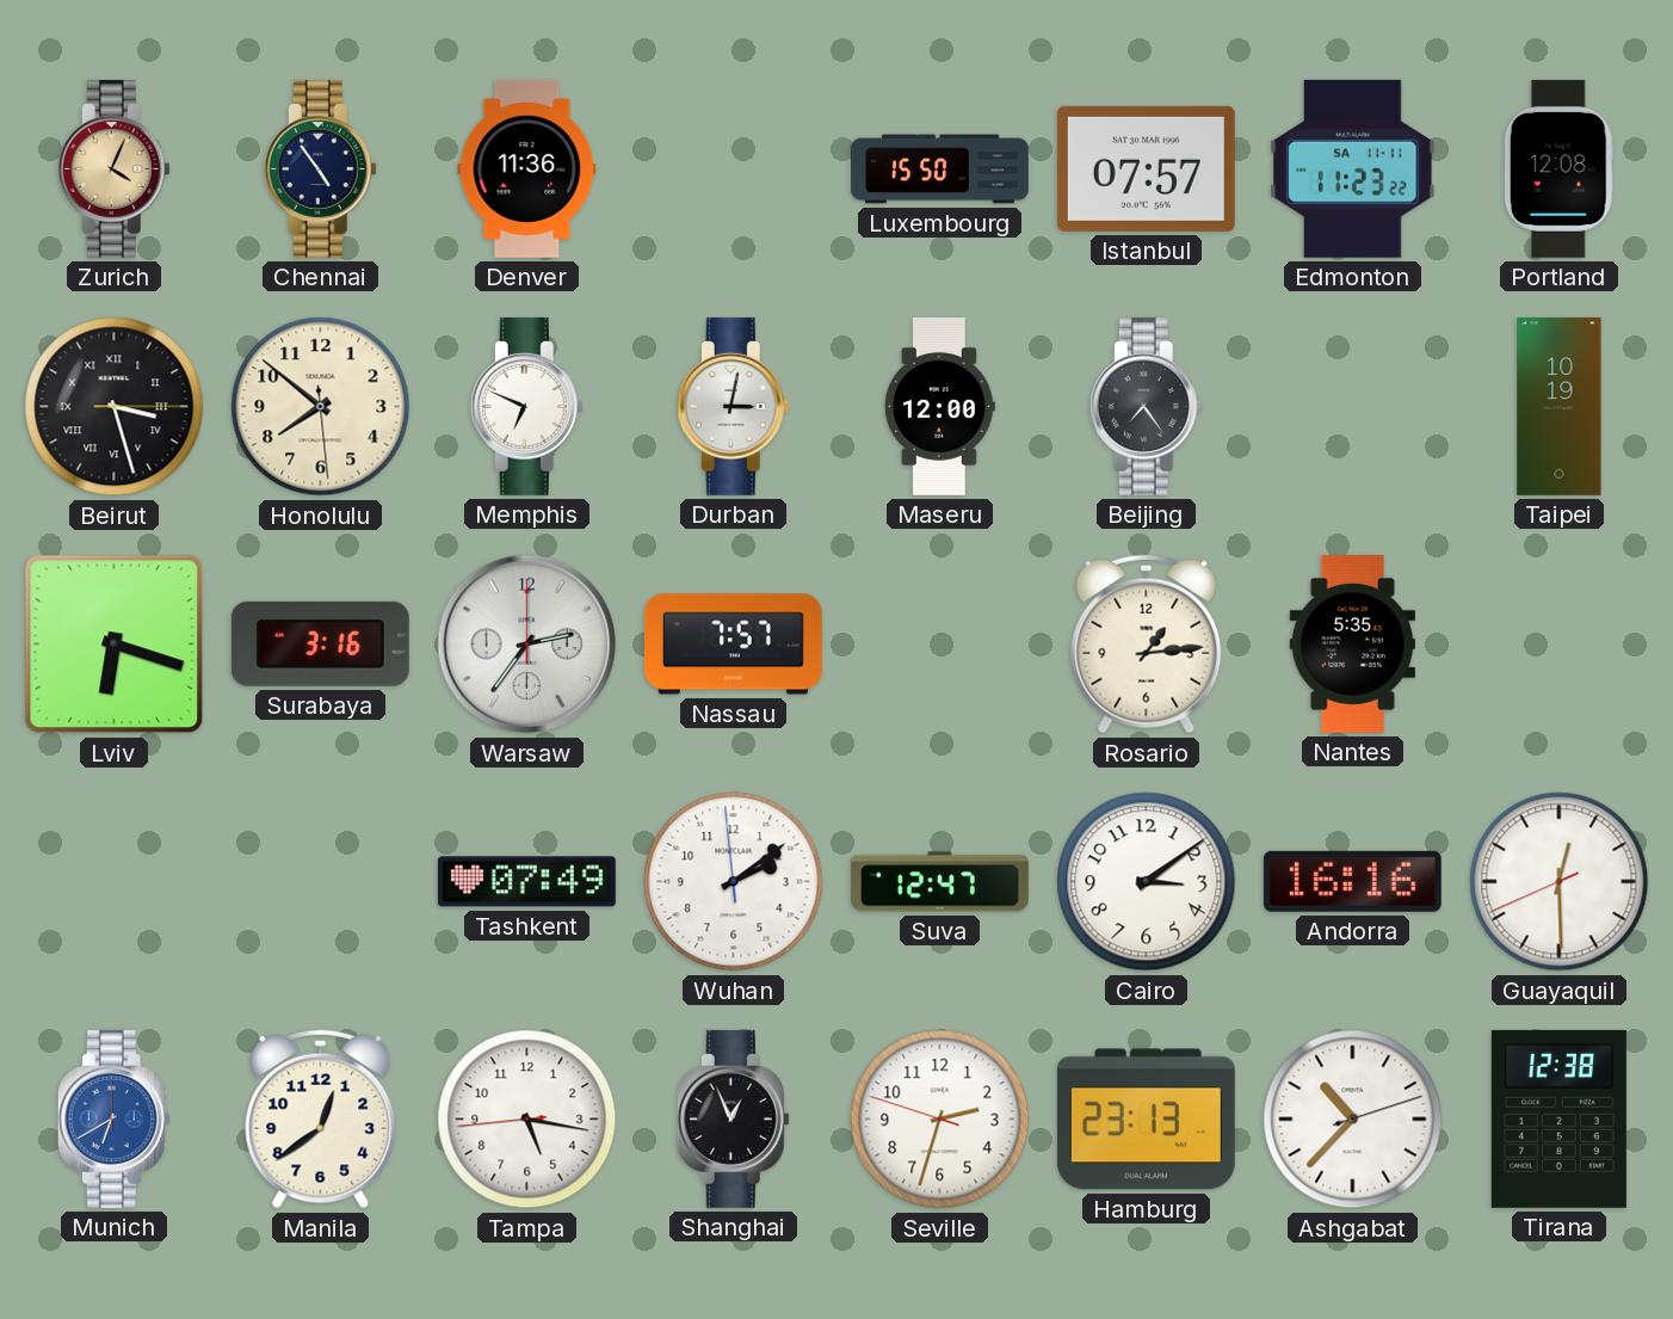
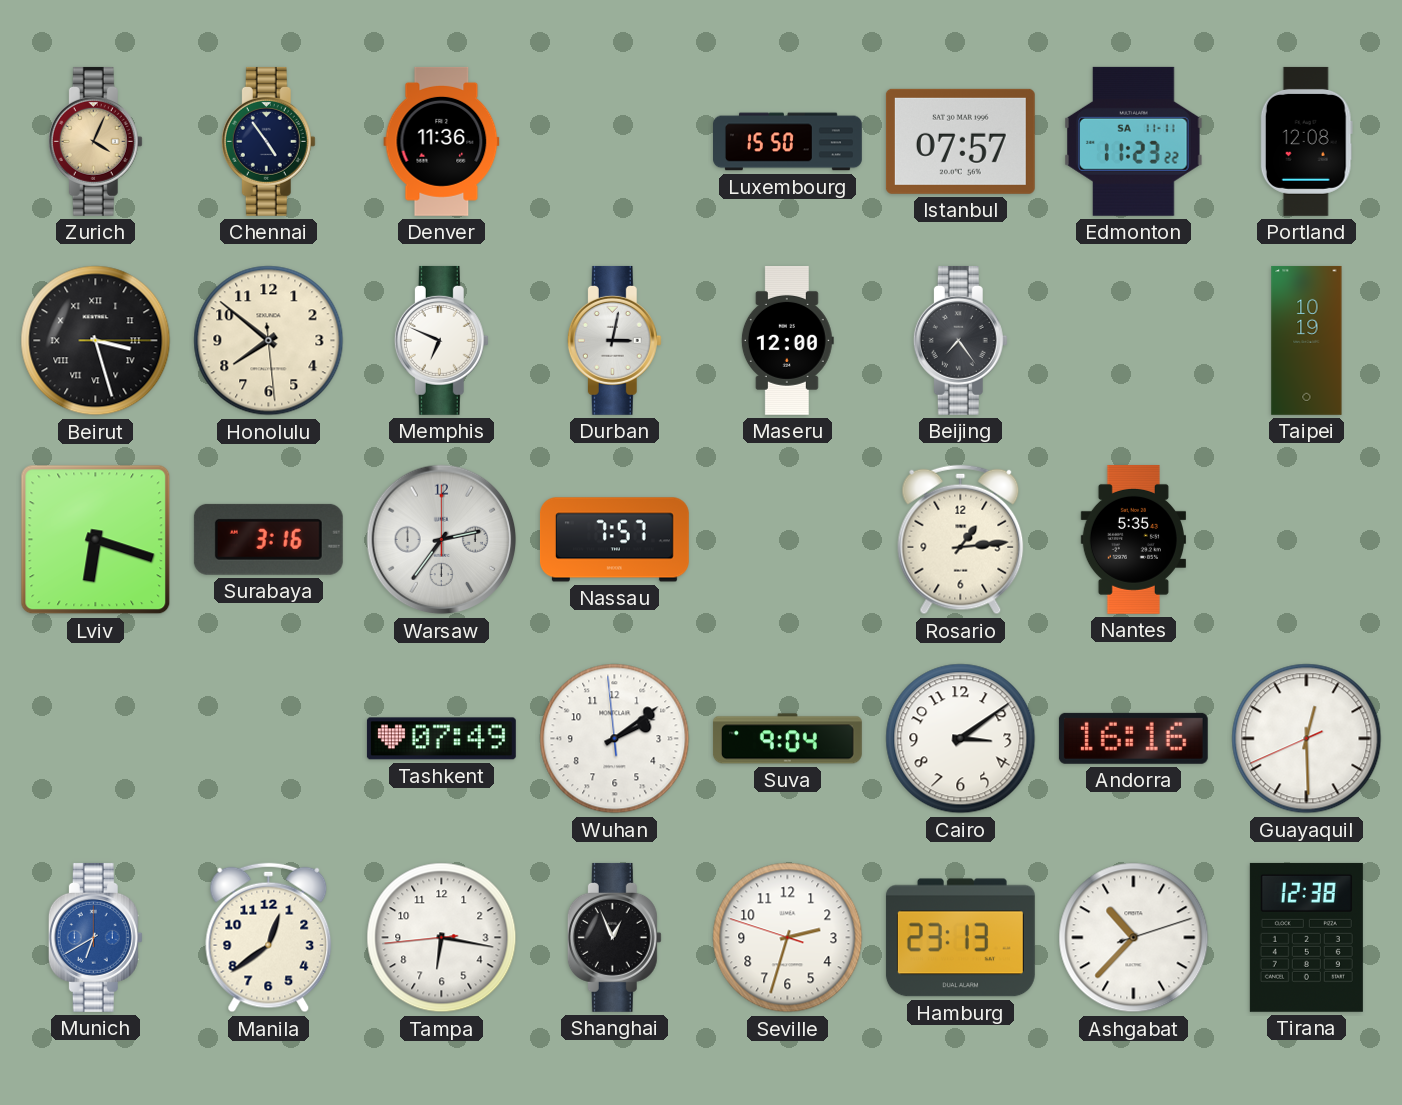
Suva: 12:47 -> 9:04
Tampa: 5:16 -> 6:16
